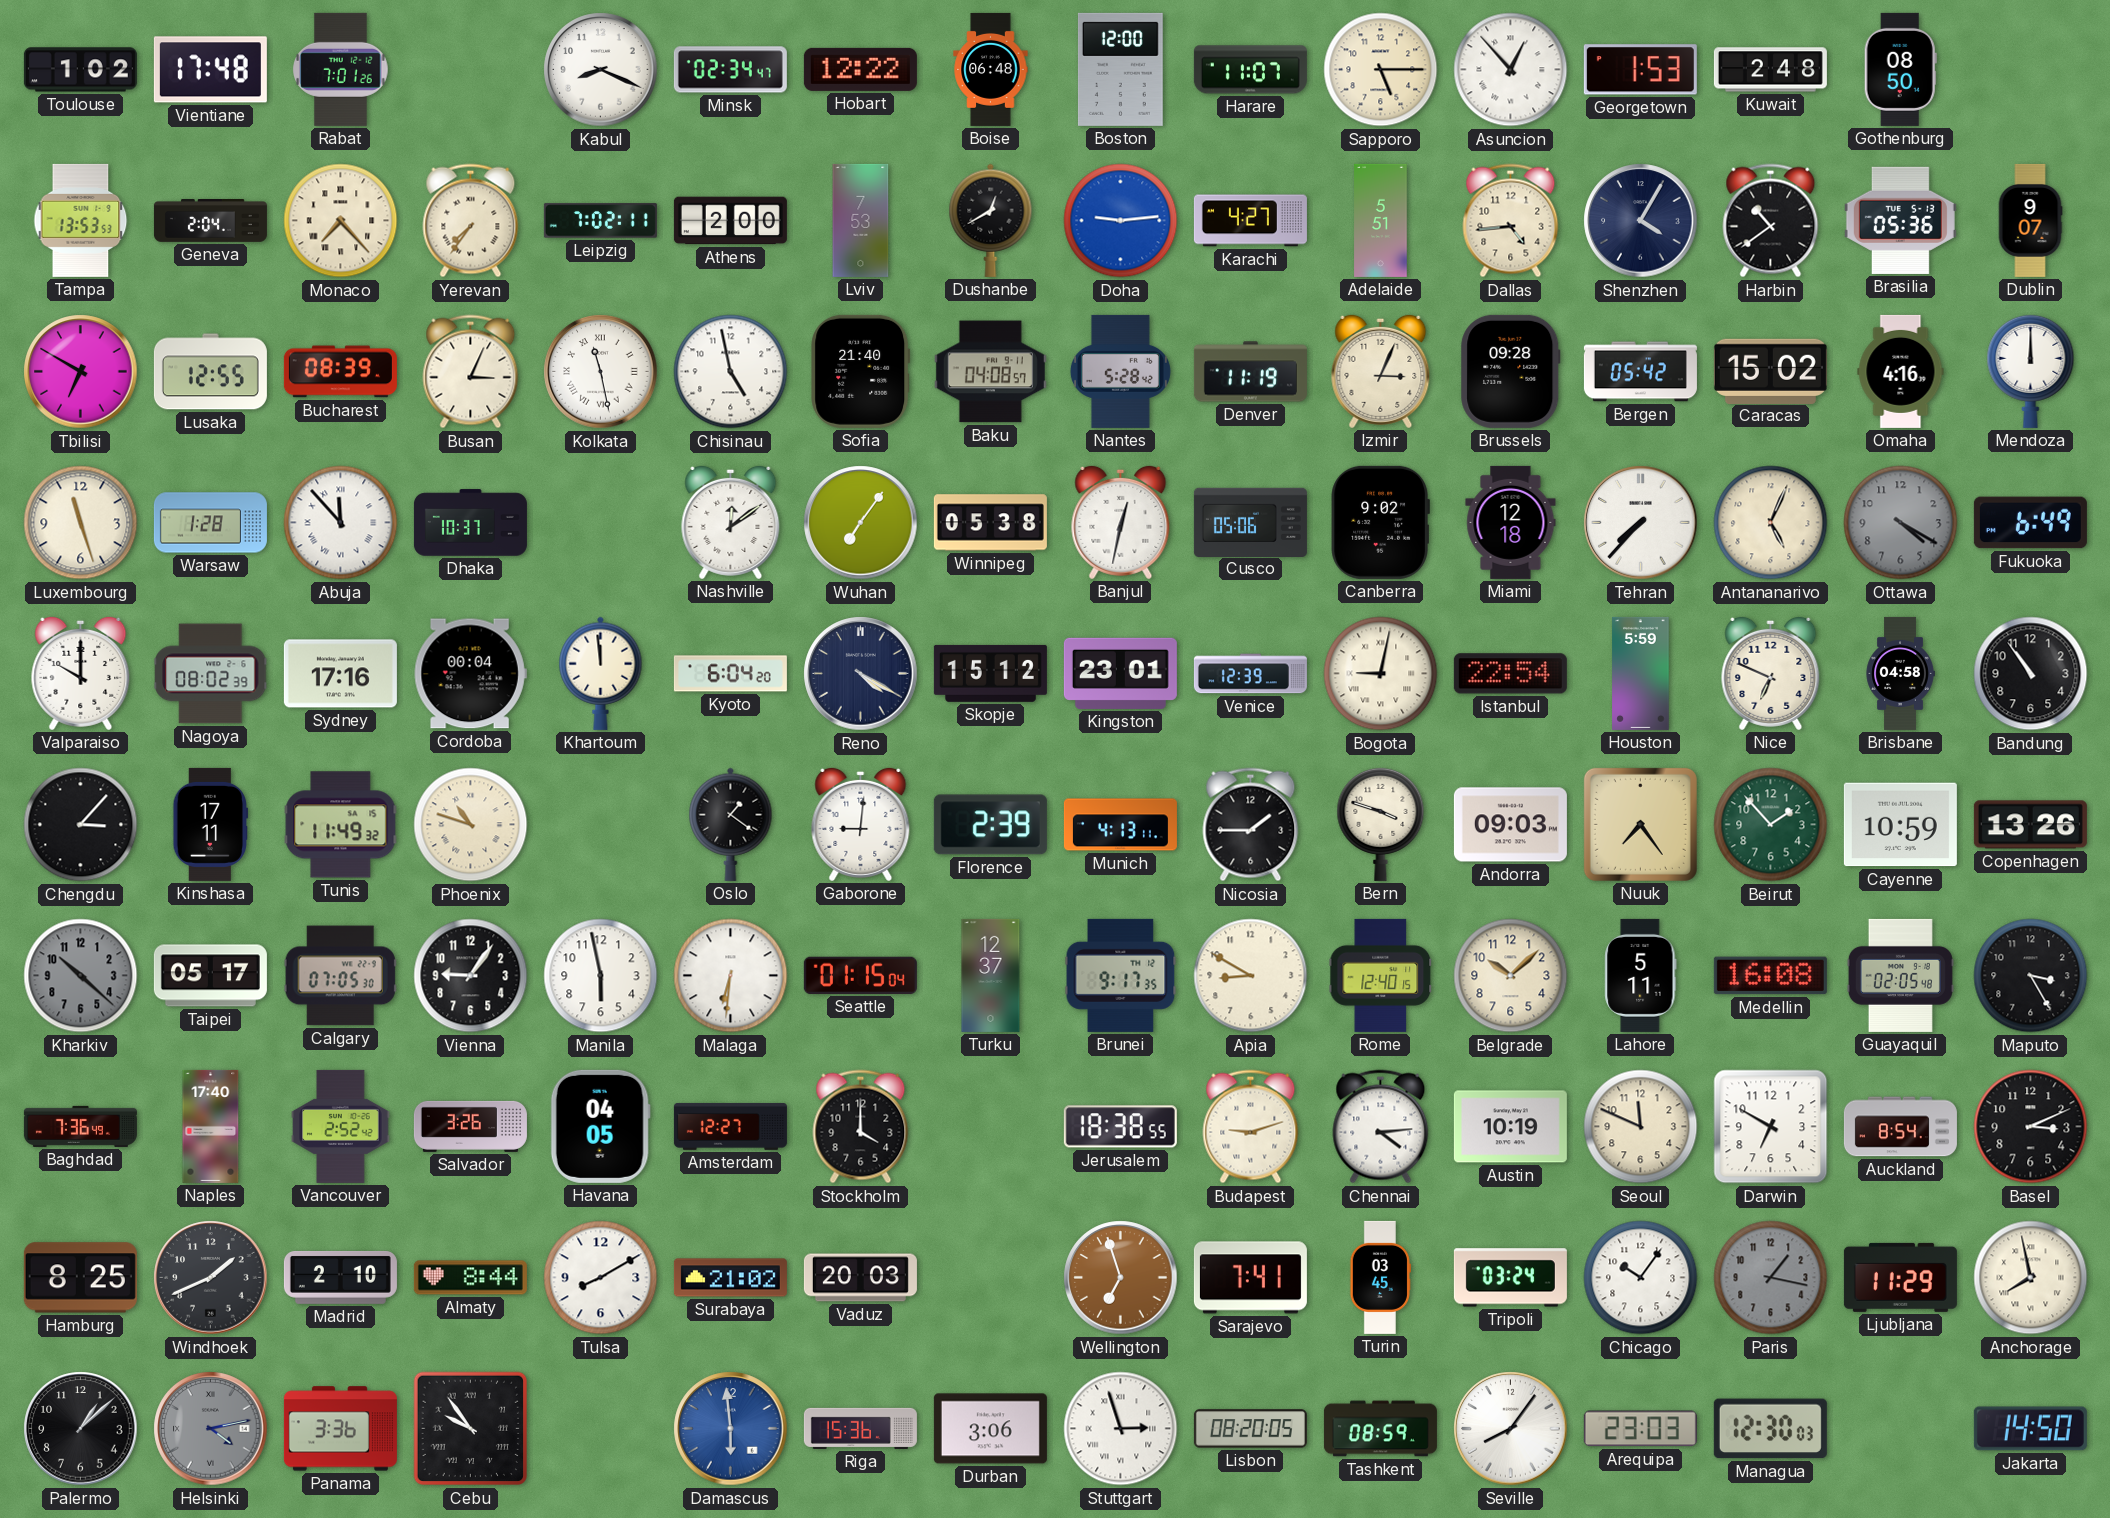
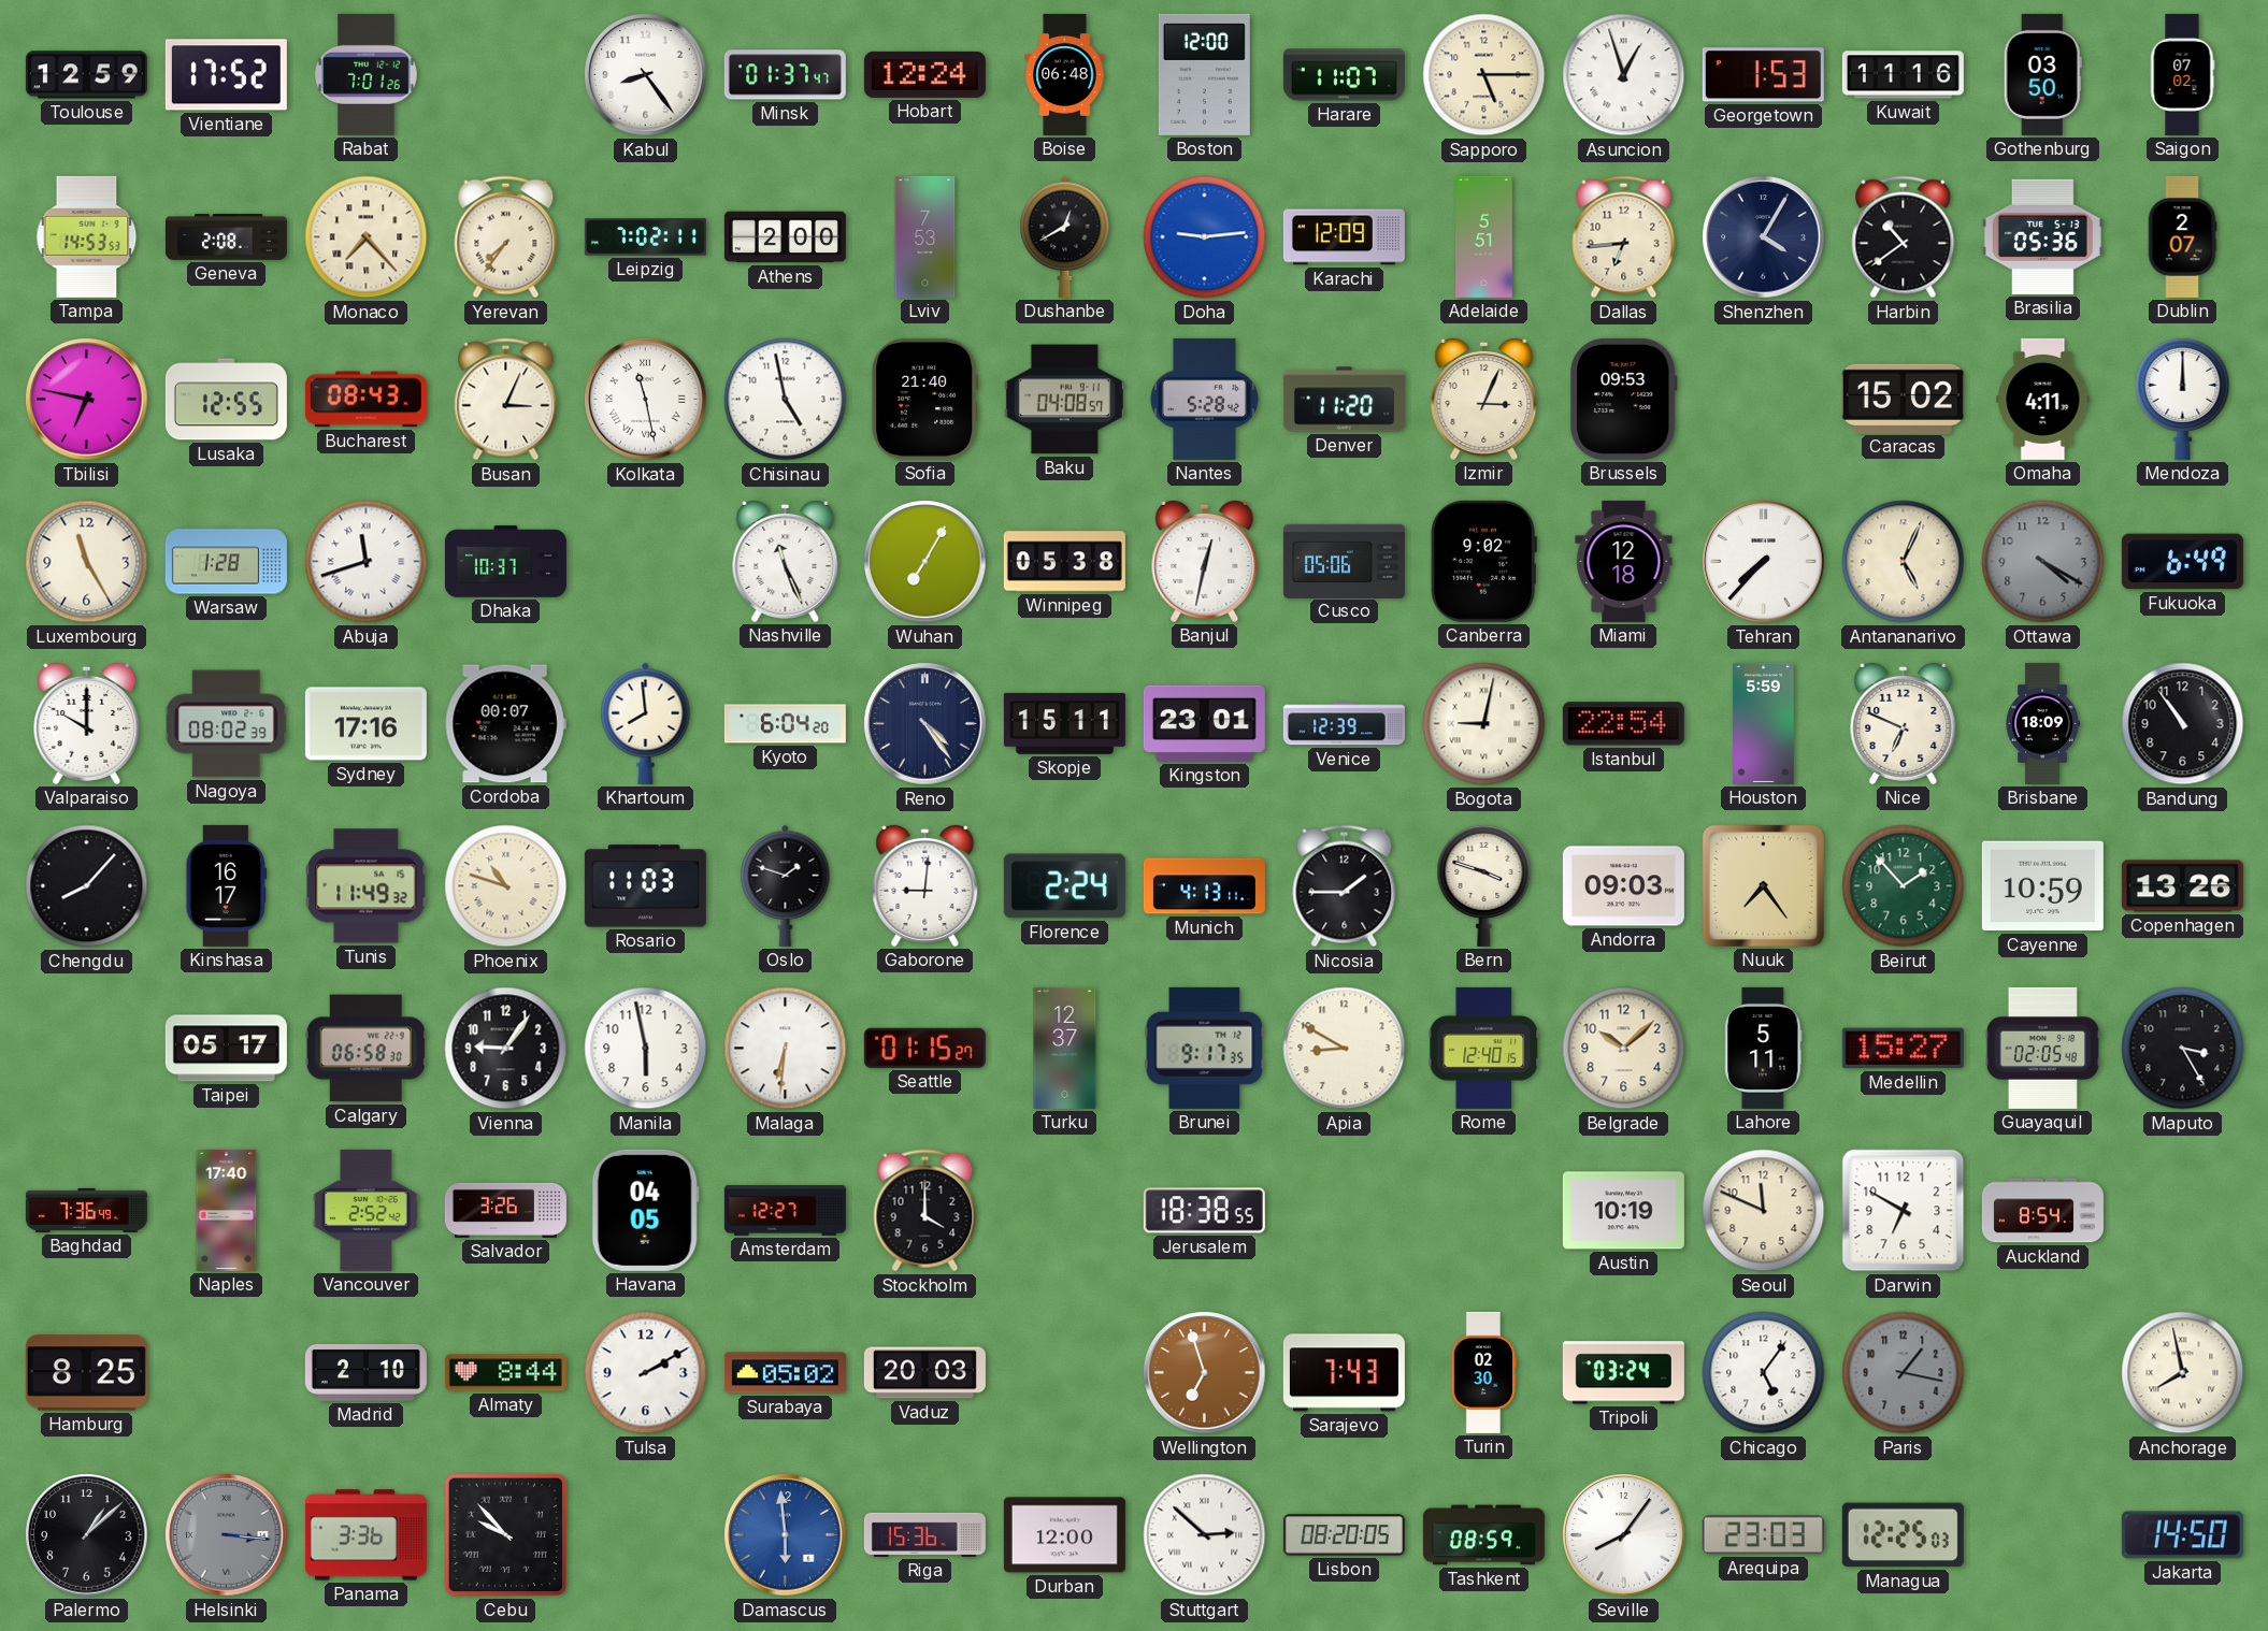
Toulouse: 1:02 -> 12:59
Vientiane: 17:48 -> 17:52
Kabul: 8:19 -> 8:24
Minsk: 02:34 -> 01:37
Hobart: 12:22 -> 12:24
Asuncion: 12:53 -> 12:57
Kuwait: 2:48 -> 11:16
Gothenburg: 08:50 -> 03:50
Saigon: none -> 07:02
Tampa: 13:53 -> 14:53
Geneva: 2:04 -> 2:08
Karachi: 4:27 -> 12:09
Dallas: 4:44 -> 6:44
Dublin: 9:07 -> 2:07
Tbilisi: 6:50 -> 6:47
Bucharest: 08:39 -> 08:43
Denver: 11:19 -> 11:20
Brussels: 09:28 -> 09:53
Bergen: 05:42 -> none
Omaha: 4:16 -> 4:11
Luxembourg: 11:27 -> 11:25
Abuja: 11:53 -> 11:42
Nashville: 12:09 -> 11:26
Wuhan: 7:06 -> 7:05
Cordoba: 00:04 -> 00:07
Khartoum: 11:59 -> 7:59
Reno: 4:20 -> 4:24
Skopje: 15:12 -> 15:11
Brisbane: 04:58 -> 18:09
Chengdu: 3:07 -> 8:07
Kinshasa: 17:11 -> 16:17
Rosario: none -> 11:03
Oslo: 1:21 -> 1:48
Florence: 2:39 -> 2:24
Kharkiv: 10:22 -> none
Calgary: 07:05 -> 06:58
Seattle: 01:15:04 -> 01:15:27
Medellin: 16:08 -> 15:27
Budapest: 9:12 -> none
Chennai: 4:14 -> none
Basel: 3:11 -> none
Windhoek: 1:41 -> none
Tulsa: 8:10 -> 2:10
Surabaya: 21:02 -> 05:02
Sarajevo: 7:41 -> 7:43
Turin: 03:45 -> 02:30
Chicago: 10:06 -> 5:06
Ljubljana: 11:29 -> none
Helsinki: 4:13 -> 3:16
Cebu: 9:54 -> 9:53
Durban: 3:06 -> 12:00
Stuttgart: 2:57 -> 2:52
Managua: 12:30 -> 12:25
